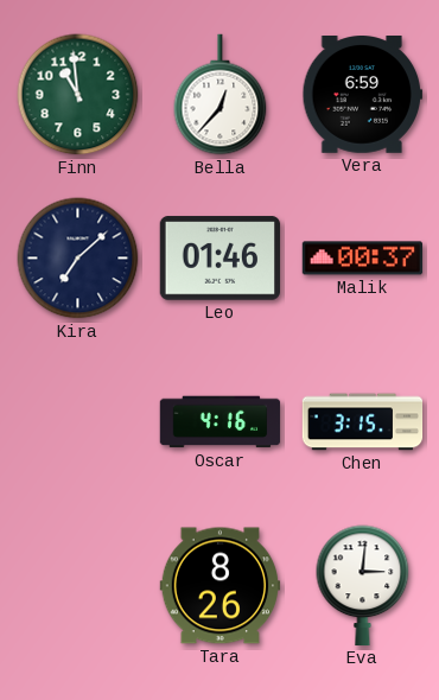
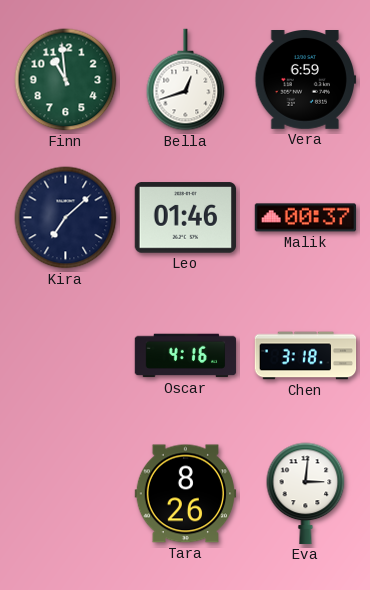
Bella: 12:37 -> 12:42
Chen: 3:15 -> 3:18
